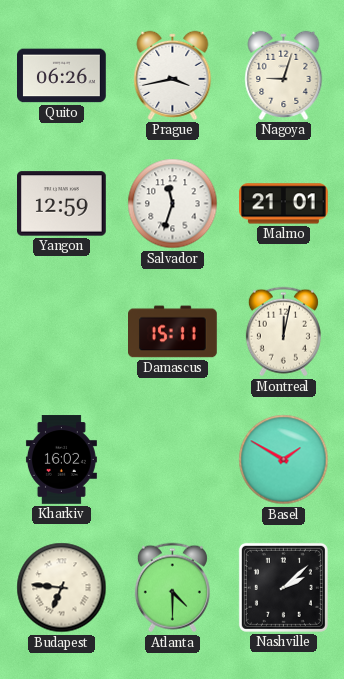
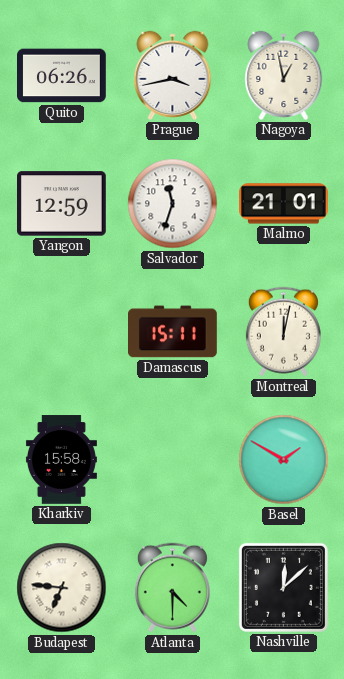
Nagoya: 9:03 -> 12:58
Kharkiv: 16:02 -> 15:58
Nashville: 2:08 -> 12:08
